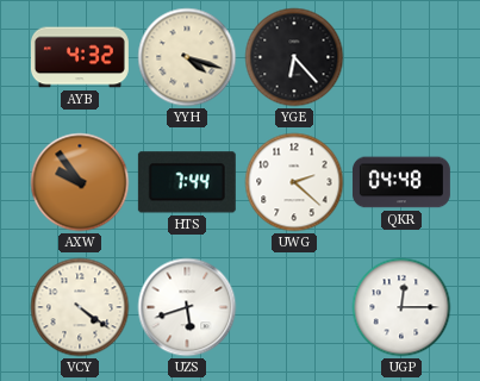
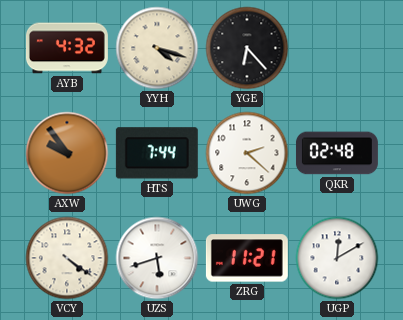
QKR: 04:48 -> 02:48
ZRG: none -> 11:21
UGP: 12:15 -> 12:10
